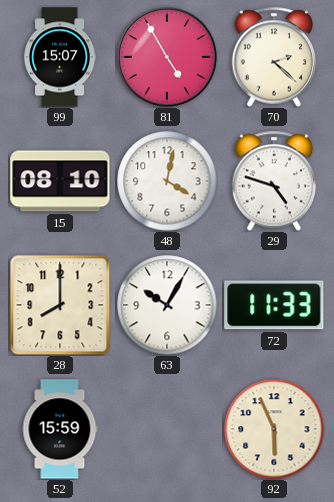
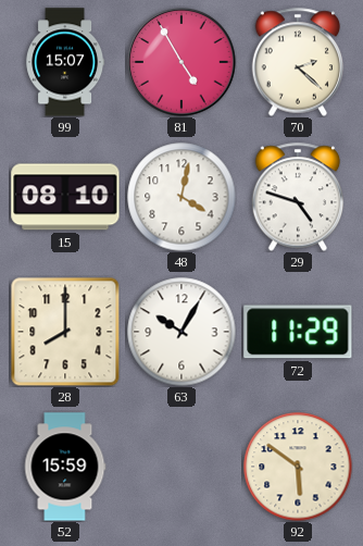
72: 11:33 -> 11:29
92: 5:56 -> 5:51
